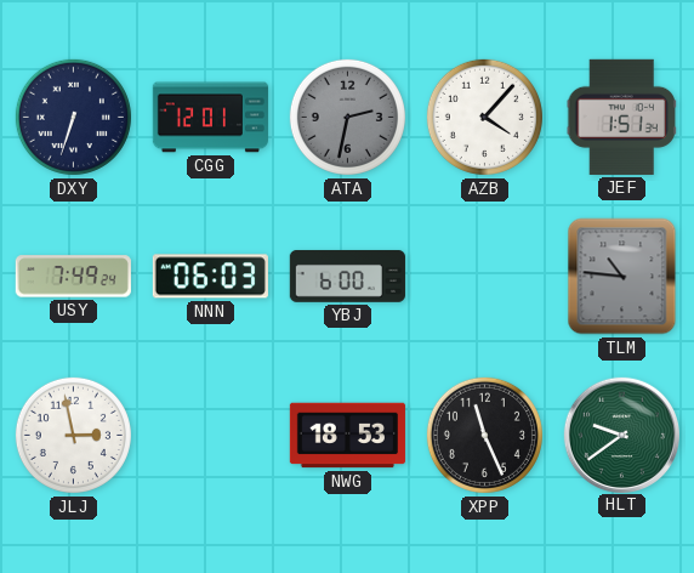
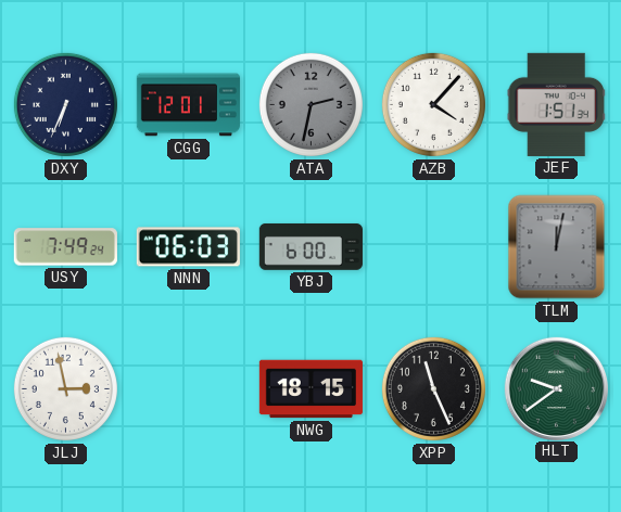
DXY: 6:33 -> 6:34
TLM: 10:46 -> 12:02
NWG: 18:53 -> 18:15
